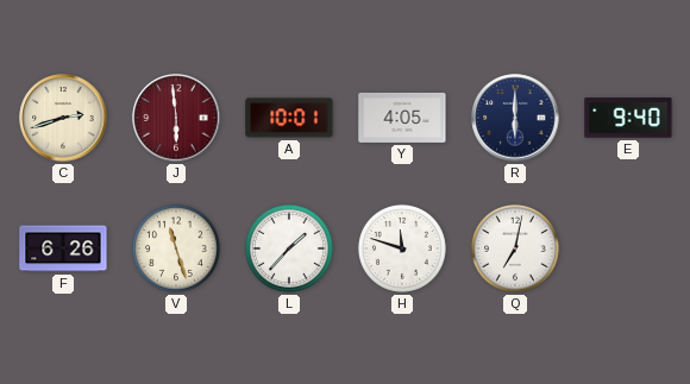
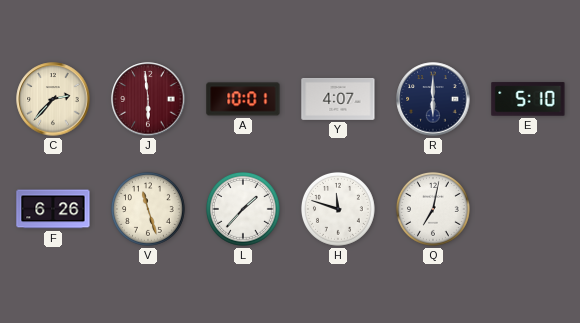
C: 2:42 -> 2:37
Y: 4:05 -> 4:07
E: 9:40 -> 5:10
